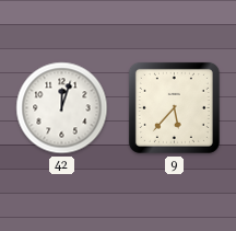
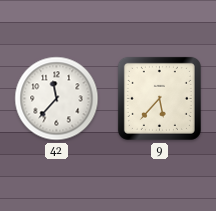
42: 12:03 -> 11:37
